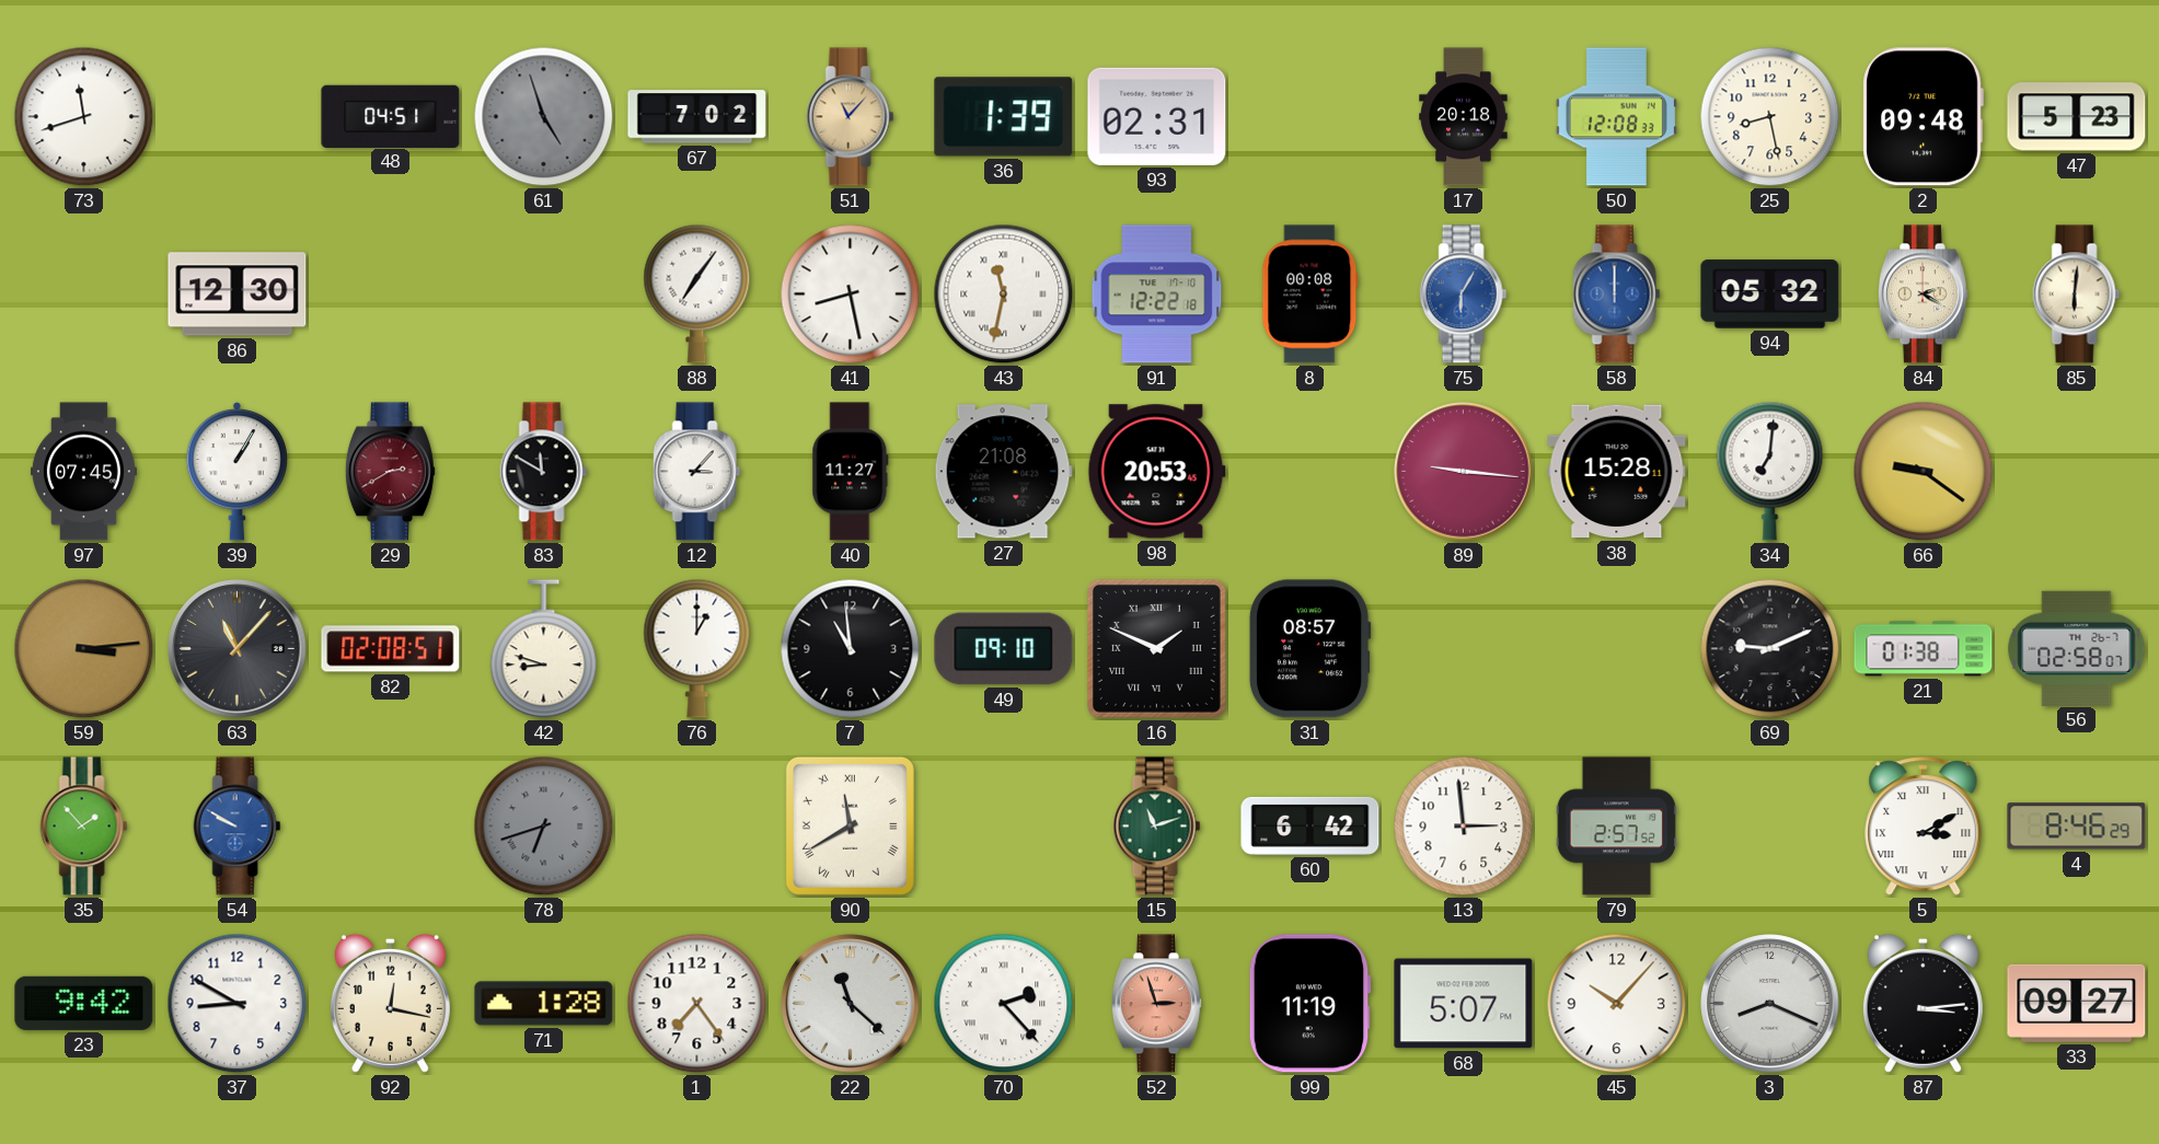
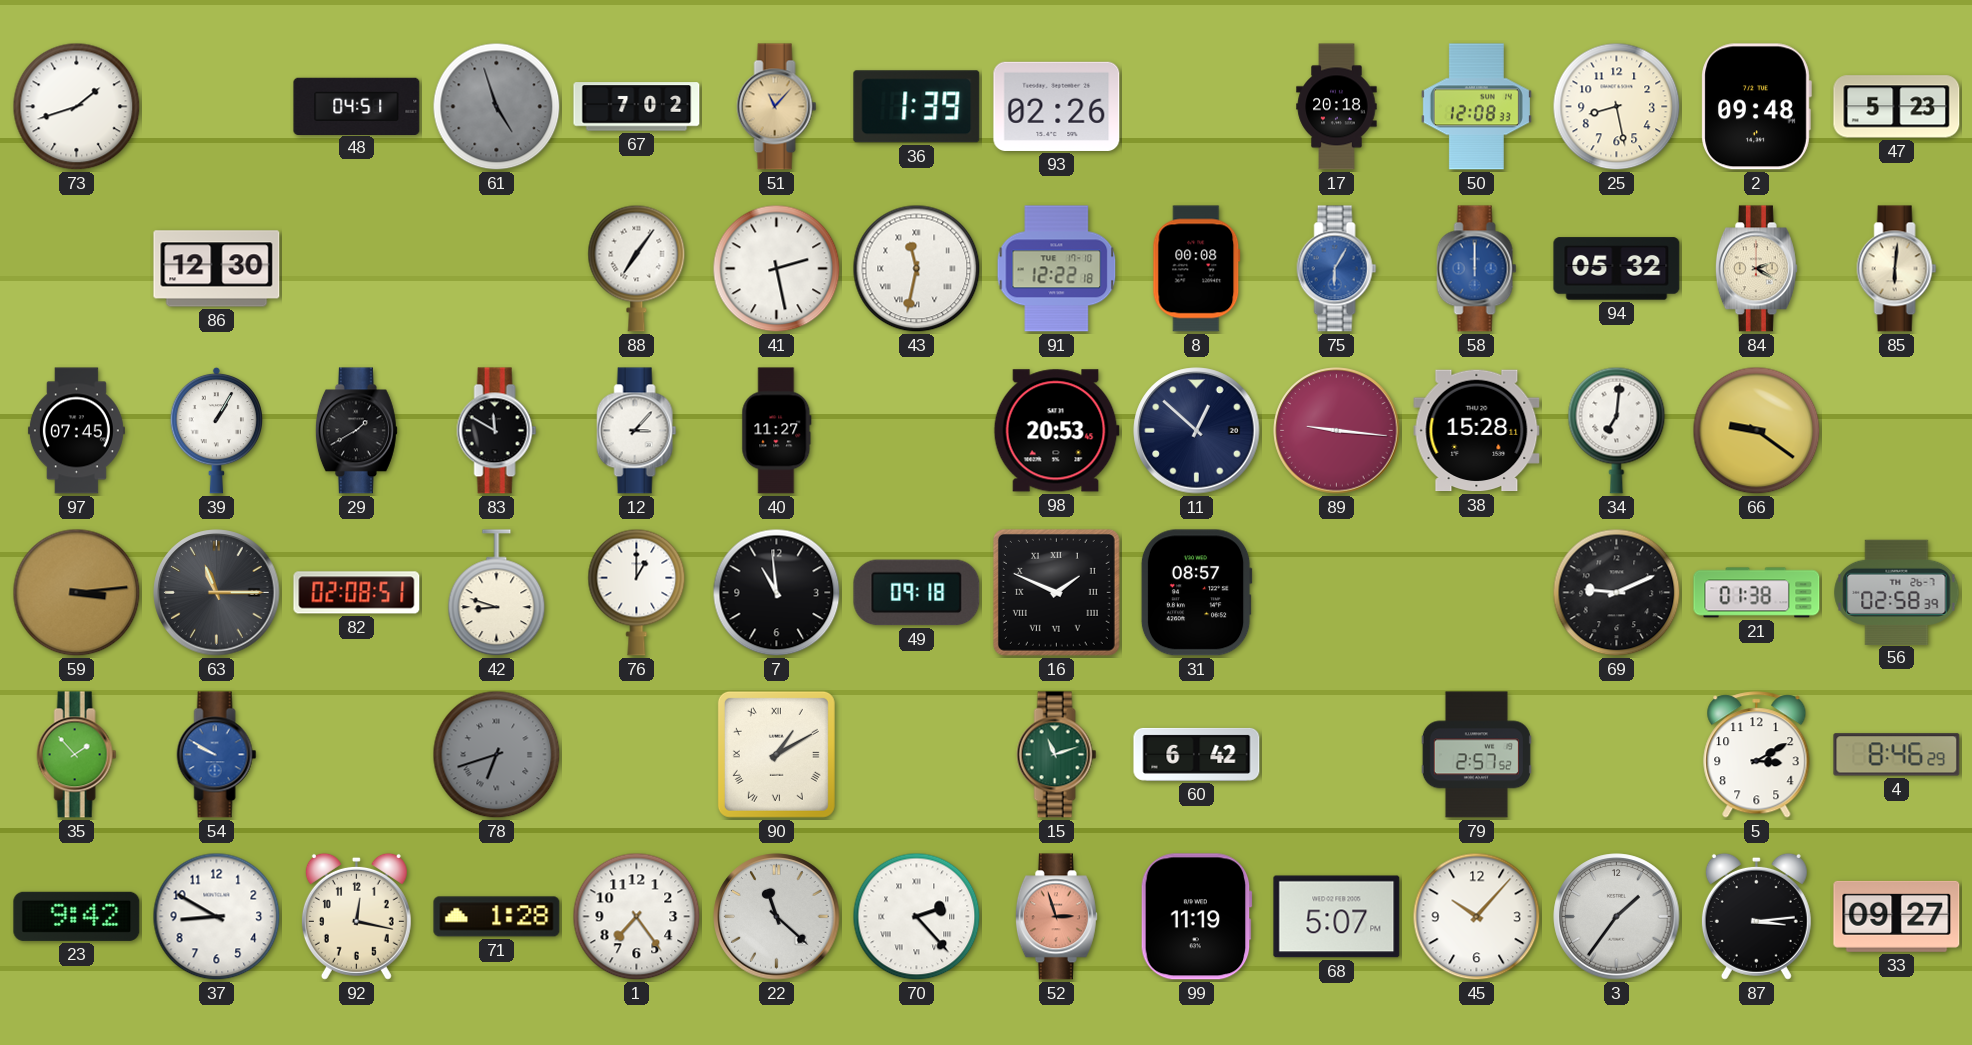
73: 11:42 -> 1:42
93: 02:31 -> 02:26
41: 8:28 -> 2:28
29: 2:40 -> 1:40
29 dial: burgundy -> black
27: 21:08 -> none
11: none -> 12:52
63: 11:07 -> 11:15
49: 09:10 -> 09:18
56: 02:58:07 -> 02:58:39
90: 11:40 -> 1:10
13: 2:59 -> none
5 numerals: Roman -> Arabic
3: 8:19 -> 1:36
